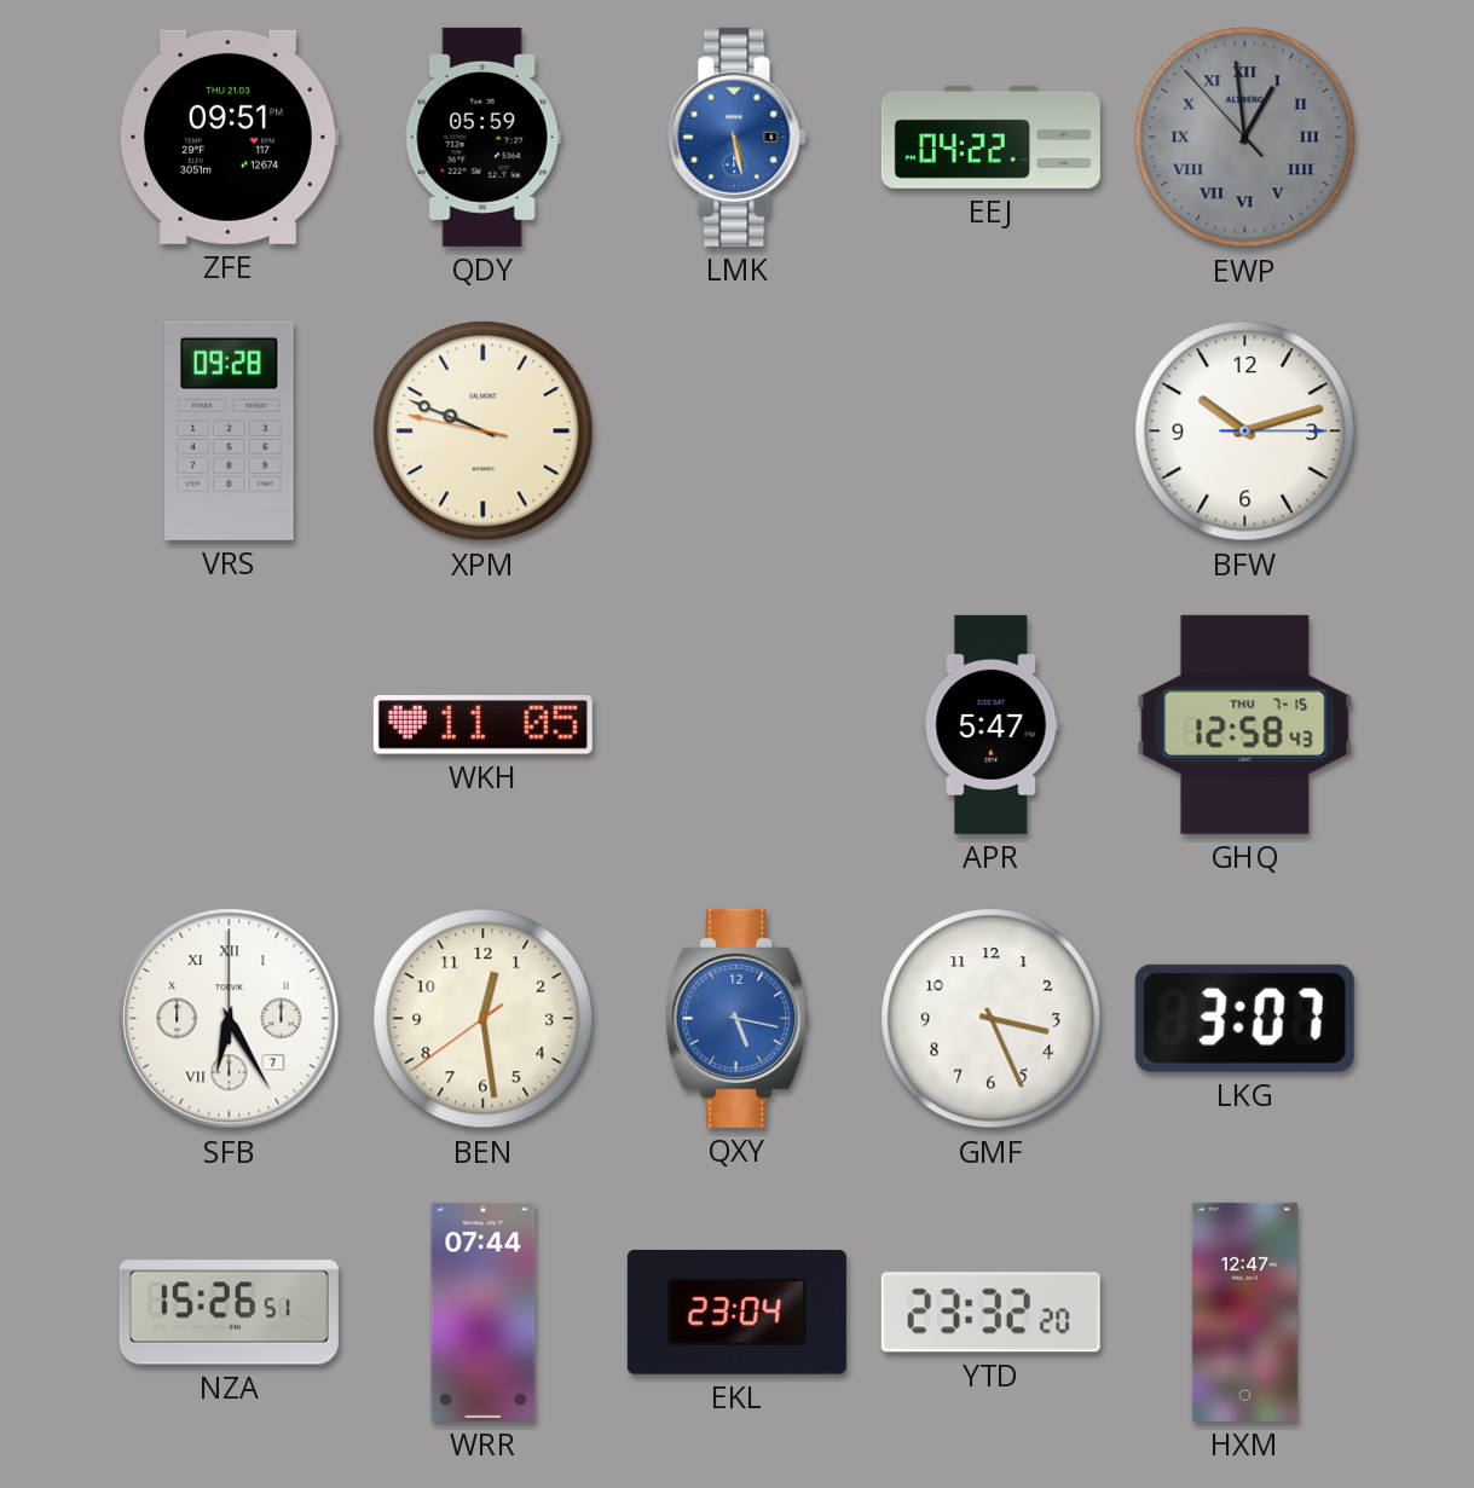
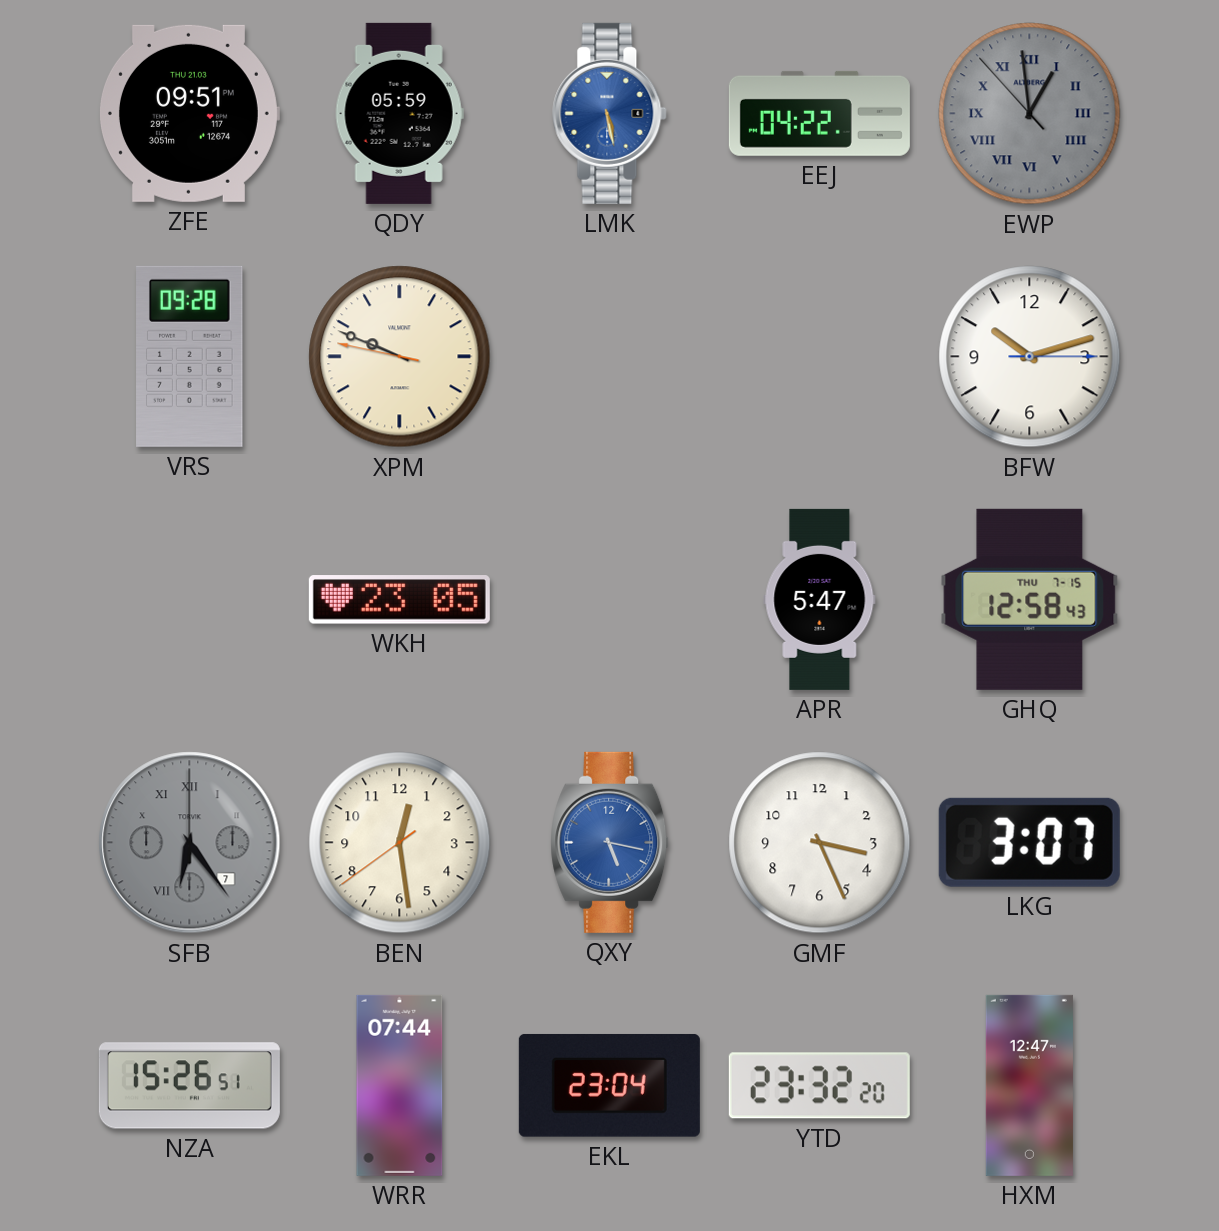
WKH: 11:05 -> 23:05
SFB: 6:25 -> 6:24
SFB dial: white -> grey
